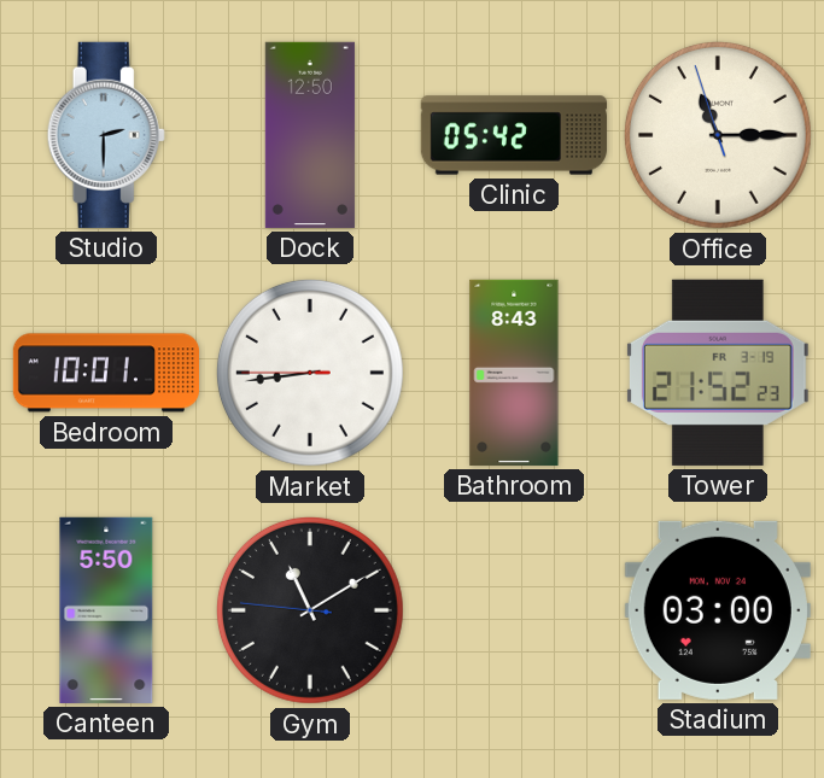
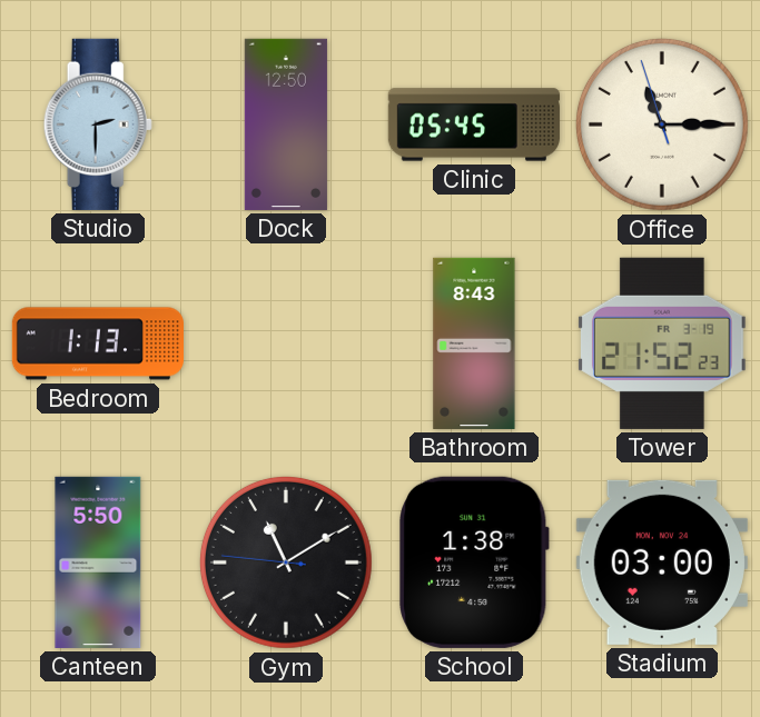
Clinic: 05:42 -> 05:45
Bedroom: 10:01 -> 1:13
Market: 8:43 -> none
School: none -> 1:38
